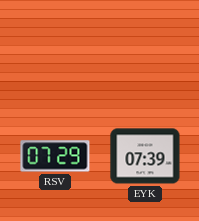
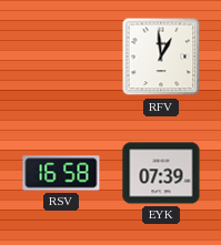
RFV: none -> 12:59
RSV: 07:29 -> 16:58
